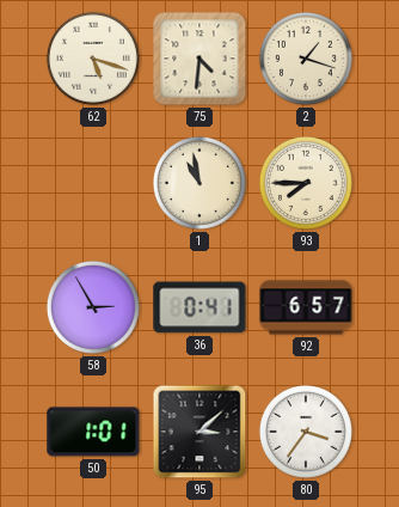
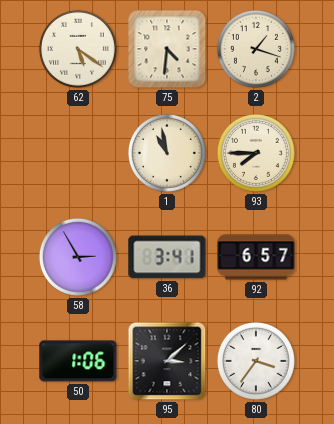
62: 5:18 -> 5:21
36: 0:41 -> 3:41
50: 1:01 -> 1:06
